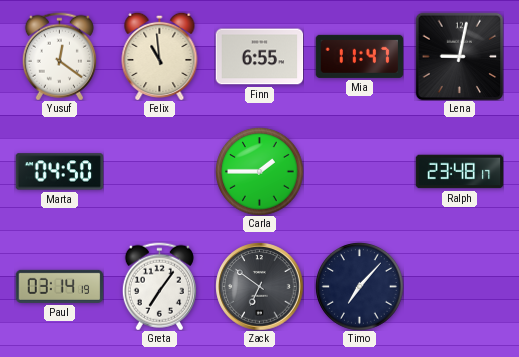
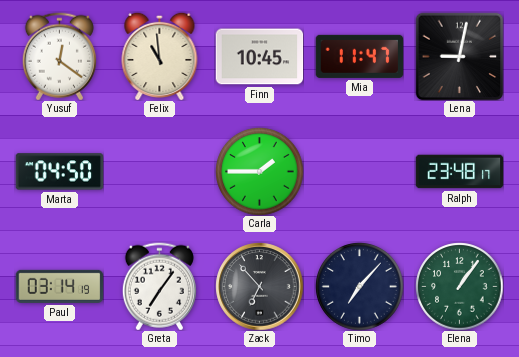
Finn: 6:55 -> 10:45
Zack: 6:51 -> 6:53
Elena: none -> 1:06
